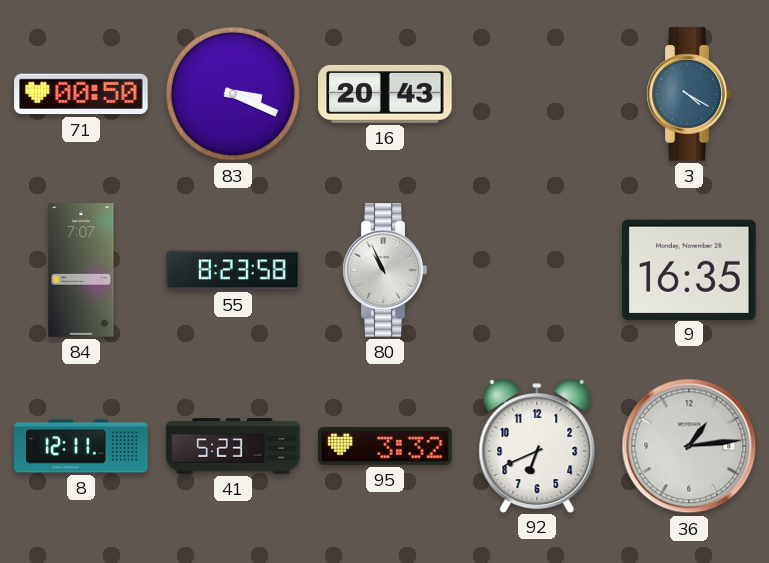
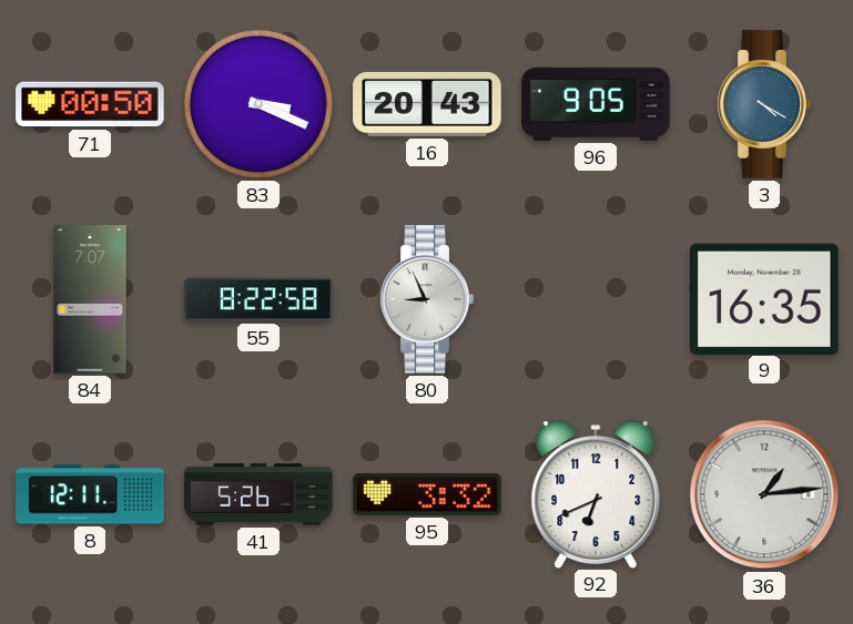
96: none -> 9:05
55: 8:23 -> 8:22
80: 10:56 -> 8:56
41: 5:23 -> 5:26
